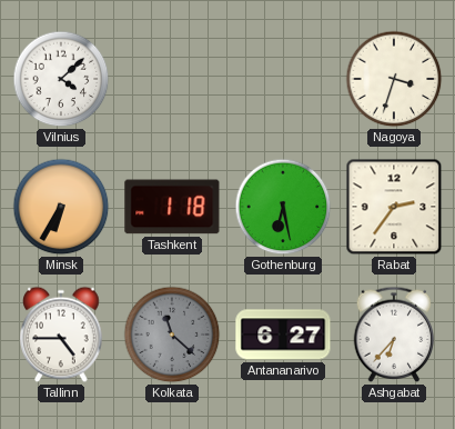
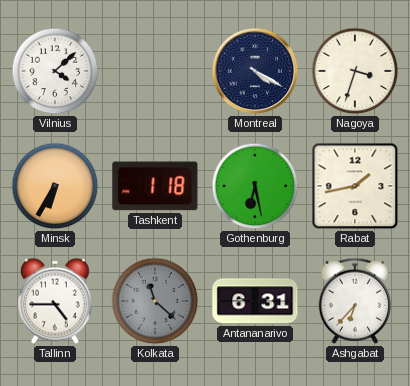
Montreal: none -> 4:20
Rabat: 2:36 -> 1:43
Antananarivo: 6:27 -> 6:31
